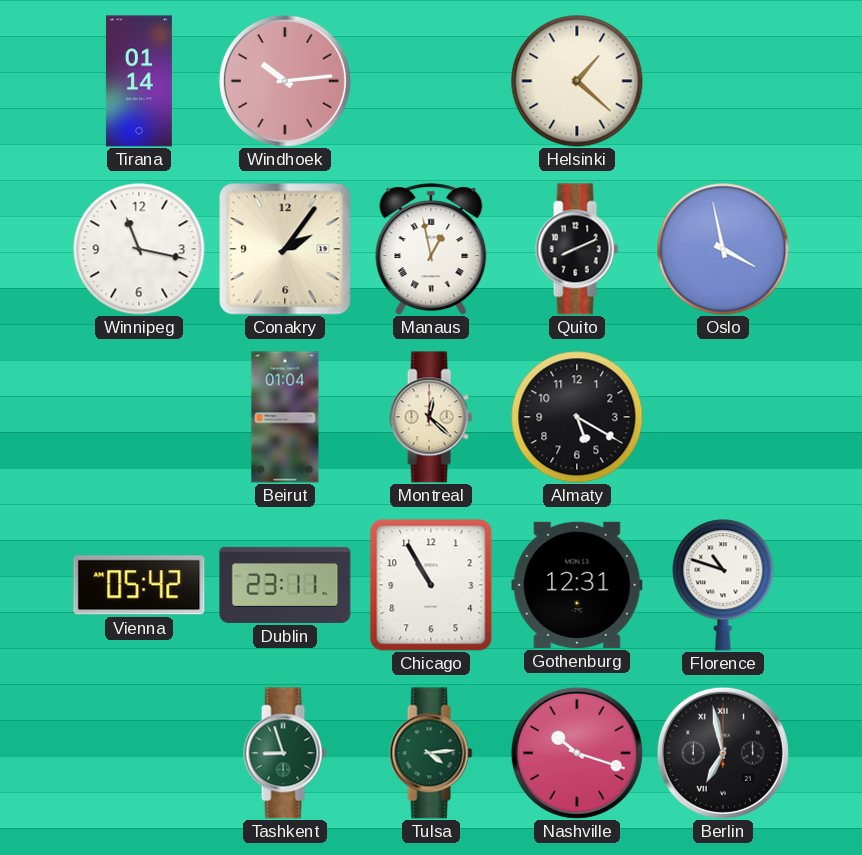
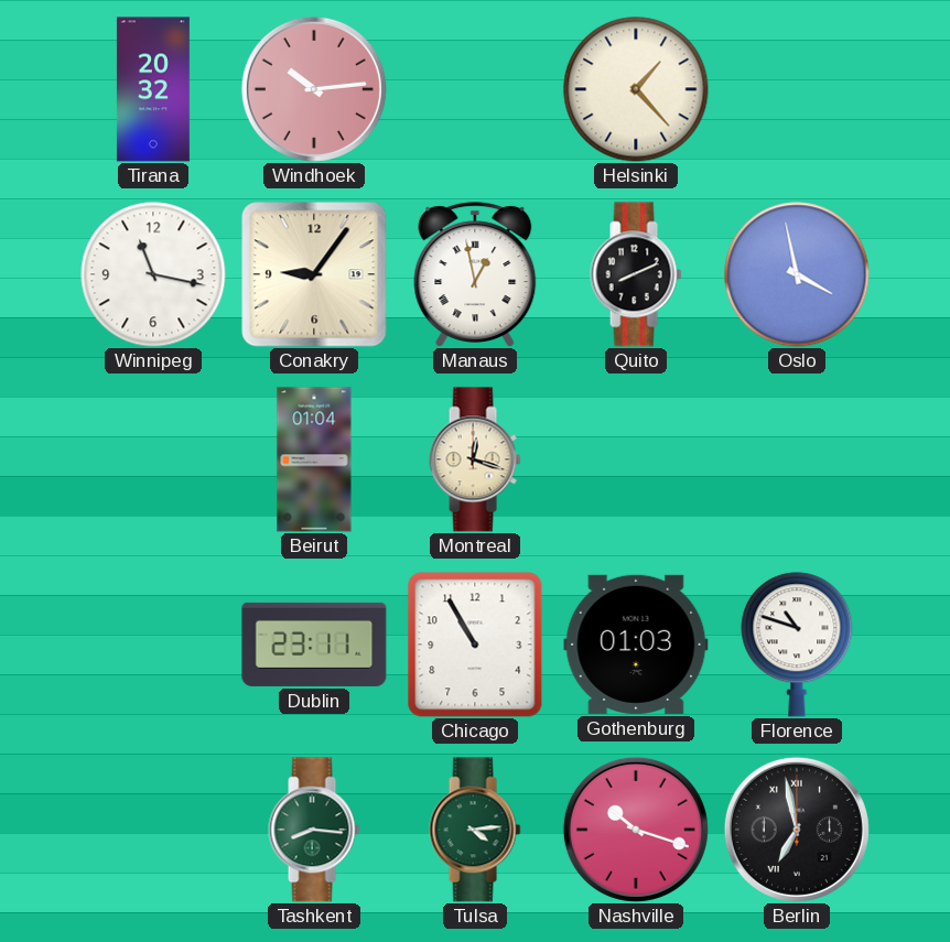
Tirana: 01:14 -> 20:32
Helsinki: 1:22 -> 1:23
Conakry: 2:06 -> 9:06
Montreal: 12:22 -> 12:18
Almaty: 5:20 -> none
Vienna: 05:42 -> none
Gothenburg: 12:31 -> 01:03
Tashkent: 8:57 -> 8:16
